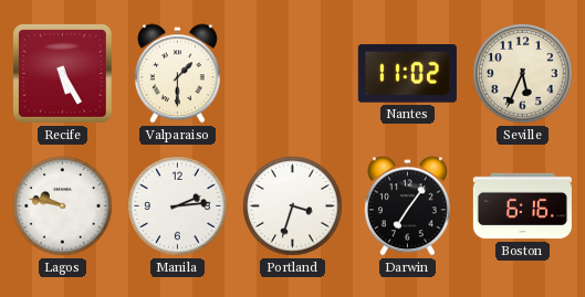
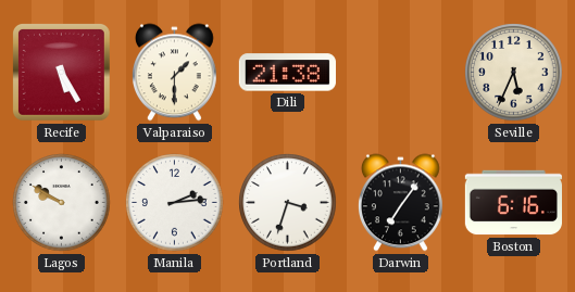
Dili: none -> 21:38
Nantes: 11:02 -> none
Lagos: 9:47 -> 9:50
